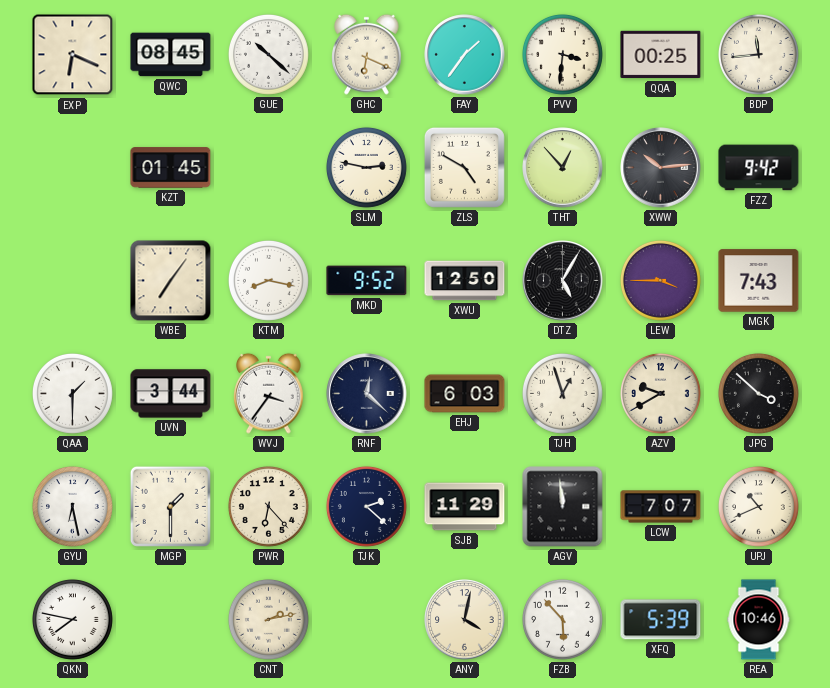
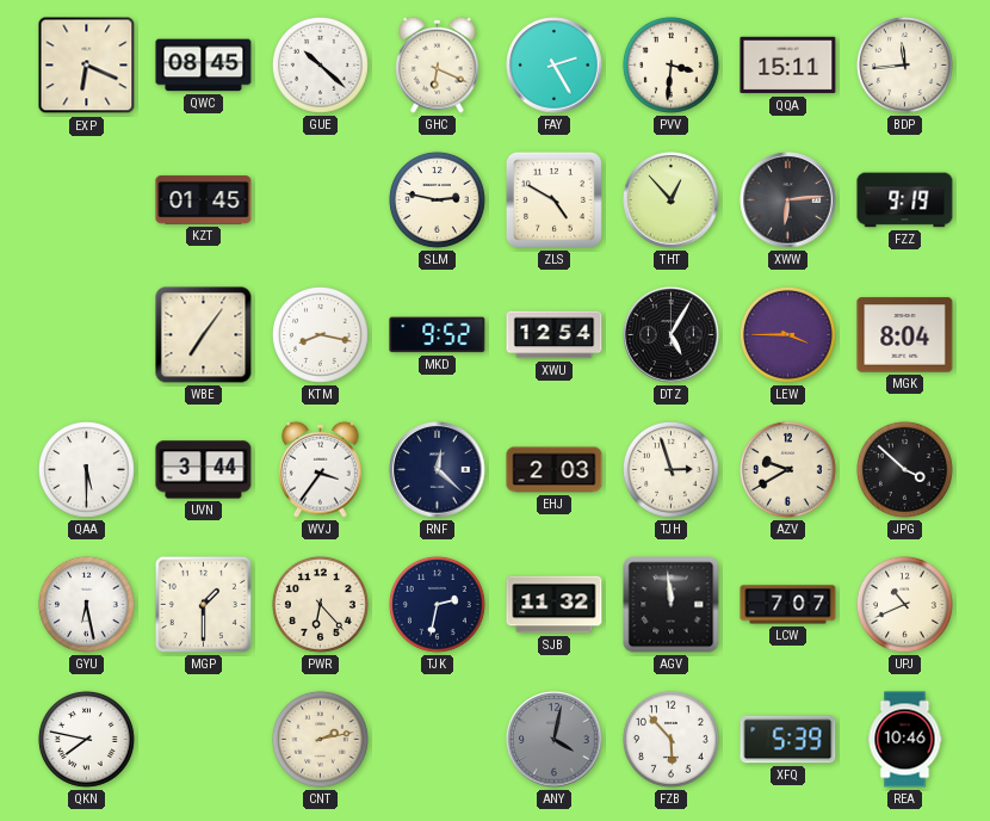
FAY: 1:36 -> 2:25
QQA: 00:25 -> 15:11
XWW: 10:14 -> 6:14
FZZ: 9:42 -> 9:19
XWU: 12:50 -> 12:54
MGK: 7:43 -> 8:04
QAA: 1:30 -> 5:30
EHJ: 6:03 -> 2:03
TJH: 12:57 -> 2:57
TJK: 2:22 -> 2:32
SJB: 11:29 -> 11:32
ANY dial: cream -> grey
